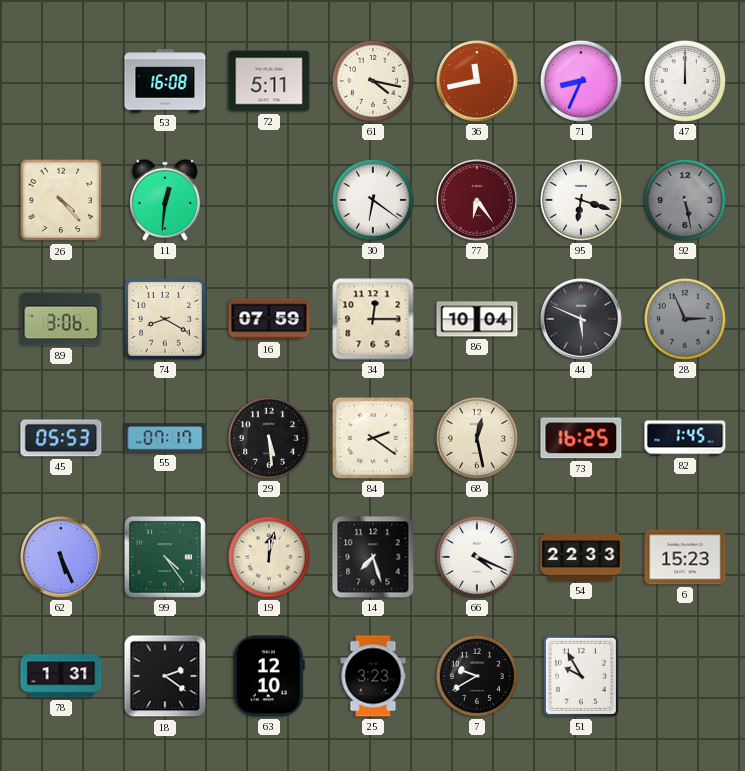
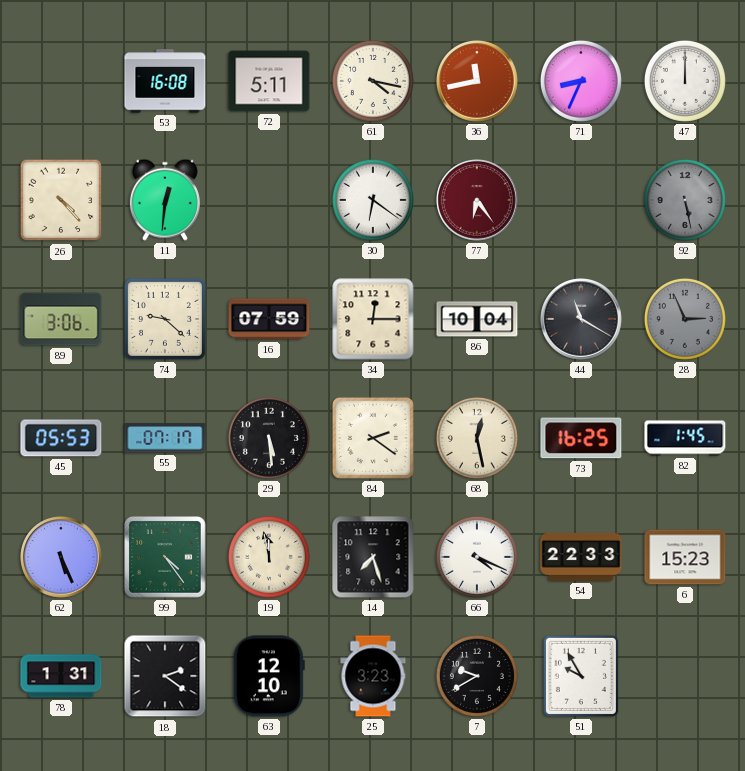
95: 6:18 -> none
74: 8:20 -> 9:22
44: 5:49 -> 11:20
19: 12:02 -> 11:58
